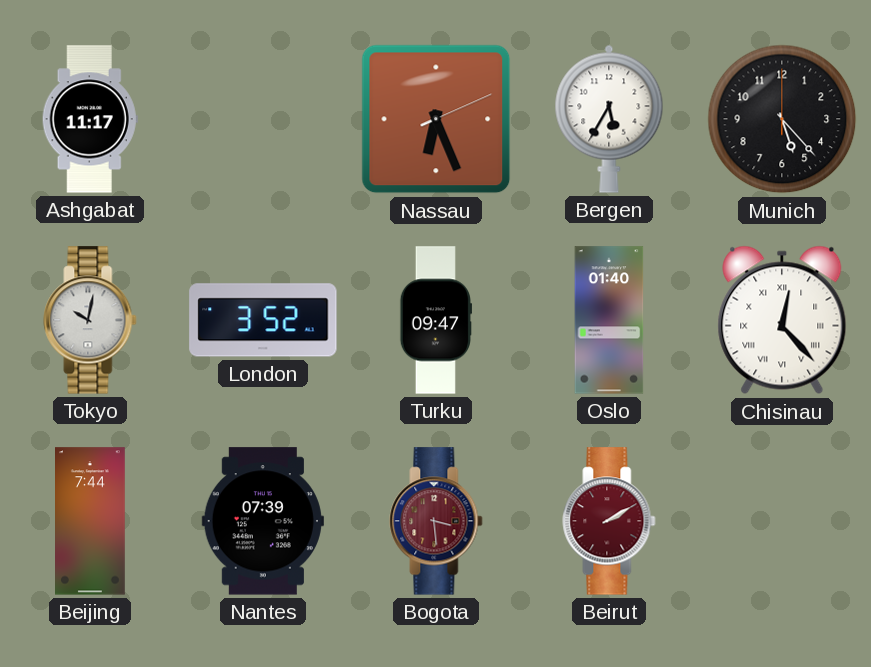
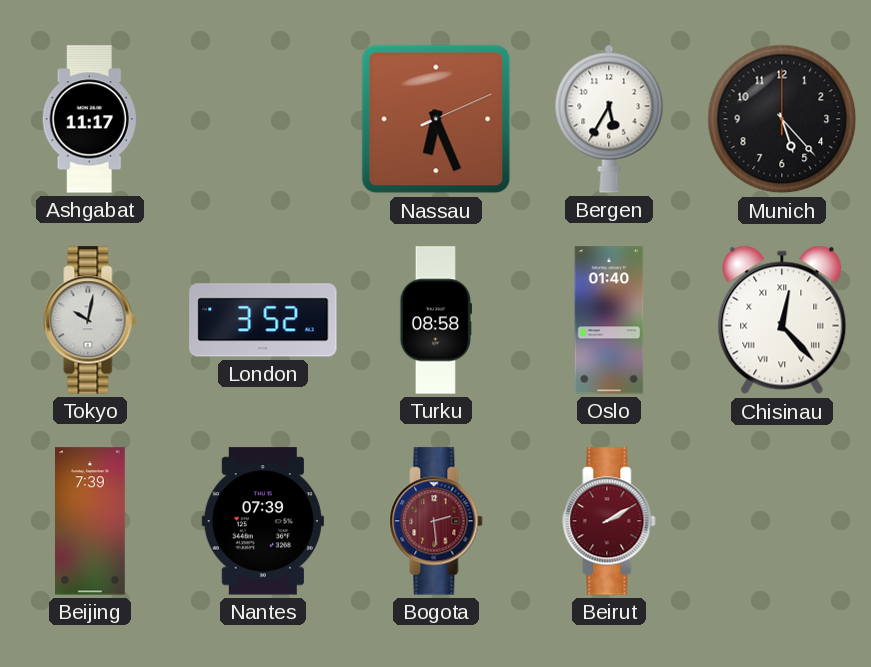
Turku: 09:47 -> 08:58
Beijing: 7:44 -> 7:39
Bogota: 3:29 -> 2:29
